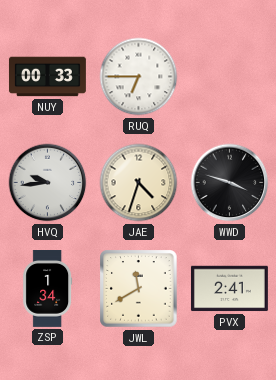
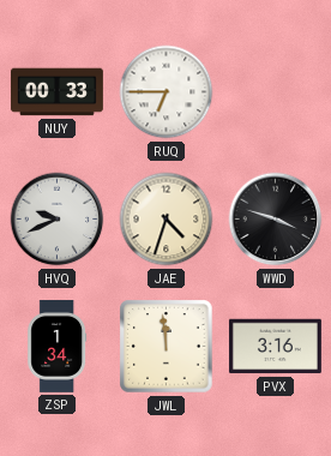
HVQ: 9:44 -> 9:41
JWL: 11:40 -> 11:59
PVX: 2:41 -> 3:16
